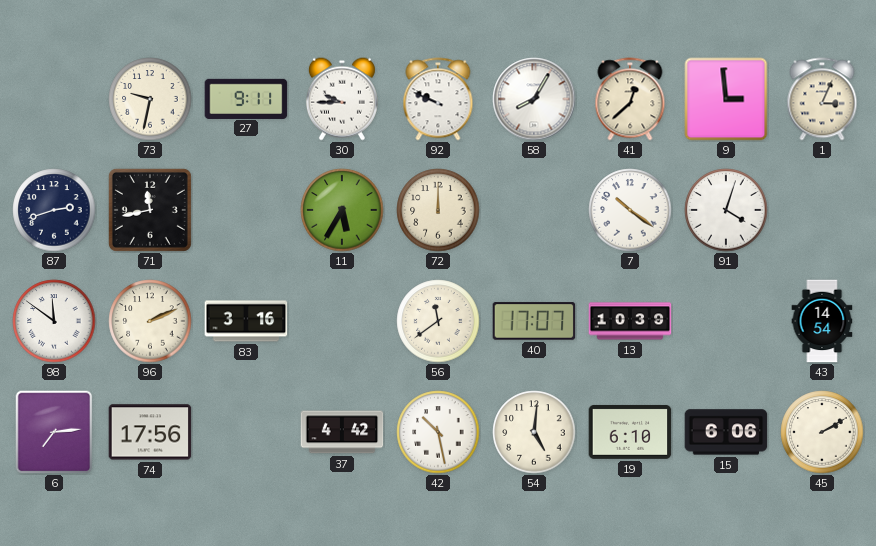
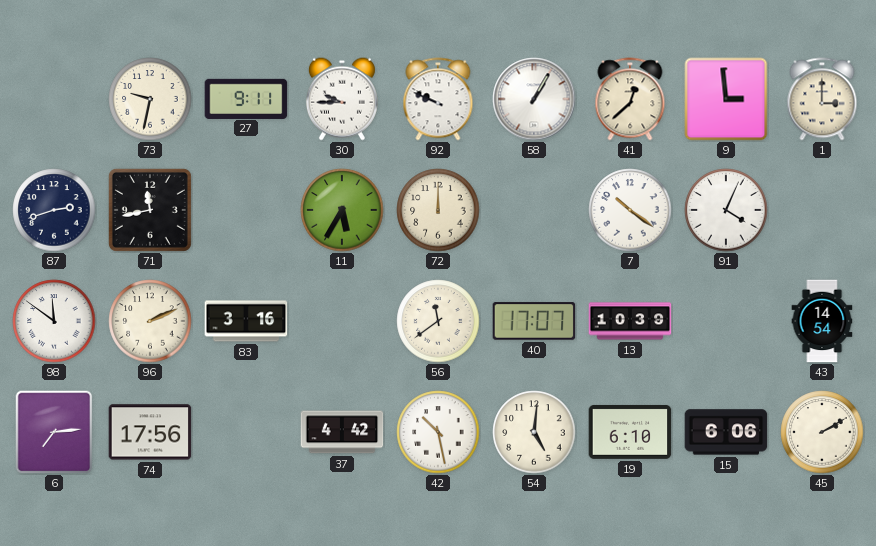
58: 8:05 -> 1:05
1: 3:04 -> 3:00
91: 4:03 -> 4:04
